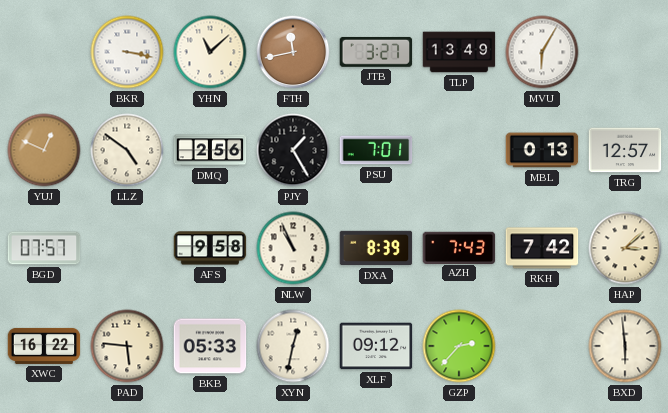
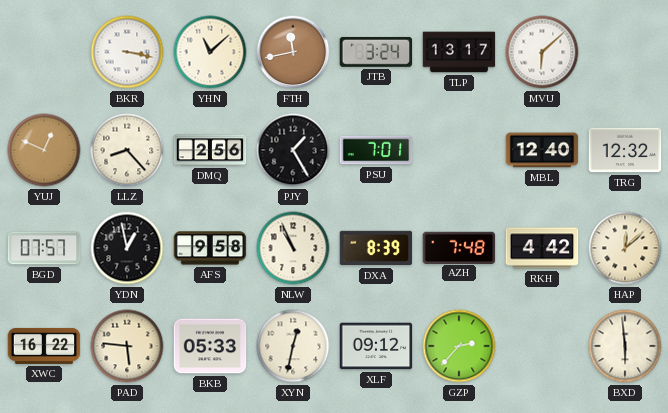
JTB: 3:27 -> 3:24
TLP: 13:49 -> 13:17
MVU: 6:05 -> 6:08
LLZ: 4:51 -> 8:23
MBL: 0:13 -> 12:40
TRG: 12:57 -> 12:32
YDN: none -> 12:58
AZH: 7:43 -> 7:48
RKH: 7:42 -> 4:42
HAP: 3:08 -> 12:08
